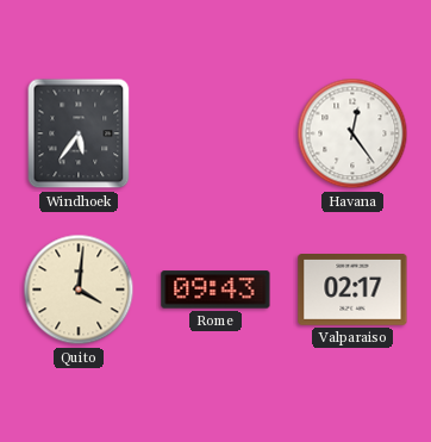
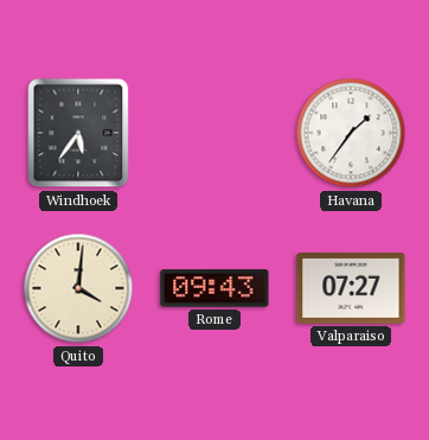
Havana: 12:24 -> 1:36
Valparaiso: 02:17 -> 07:27
